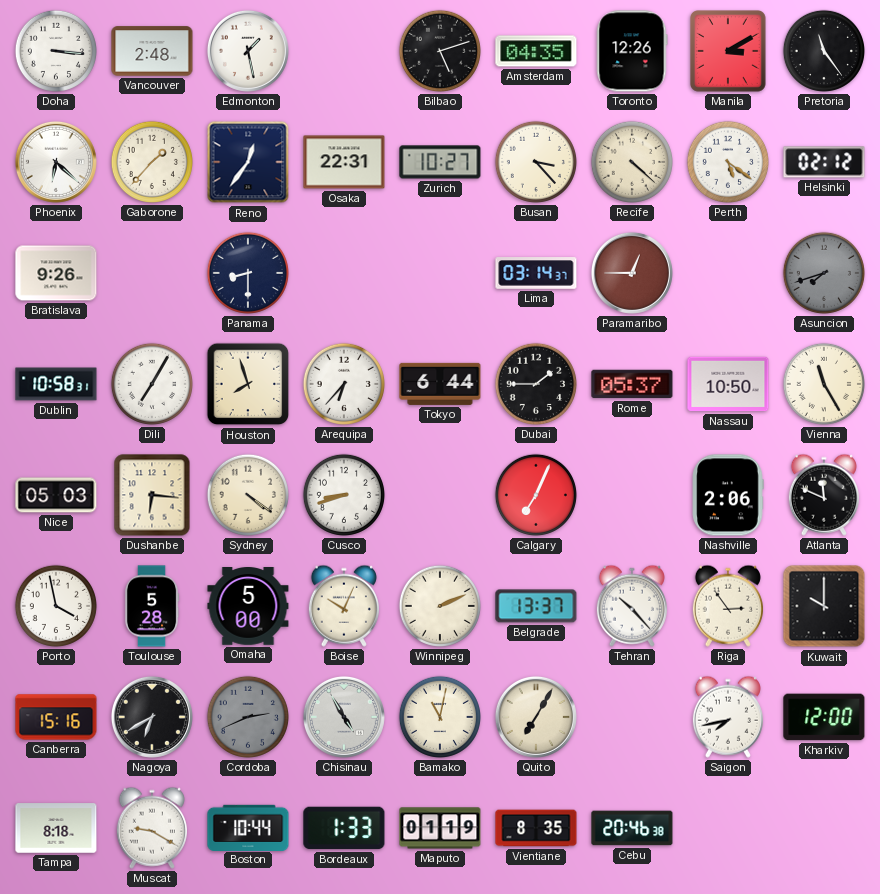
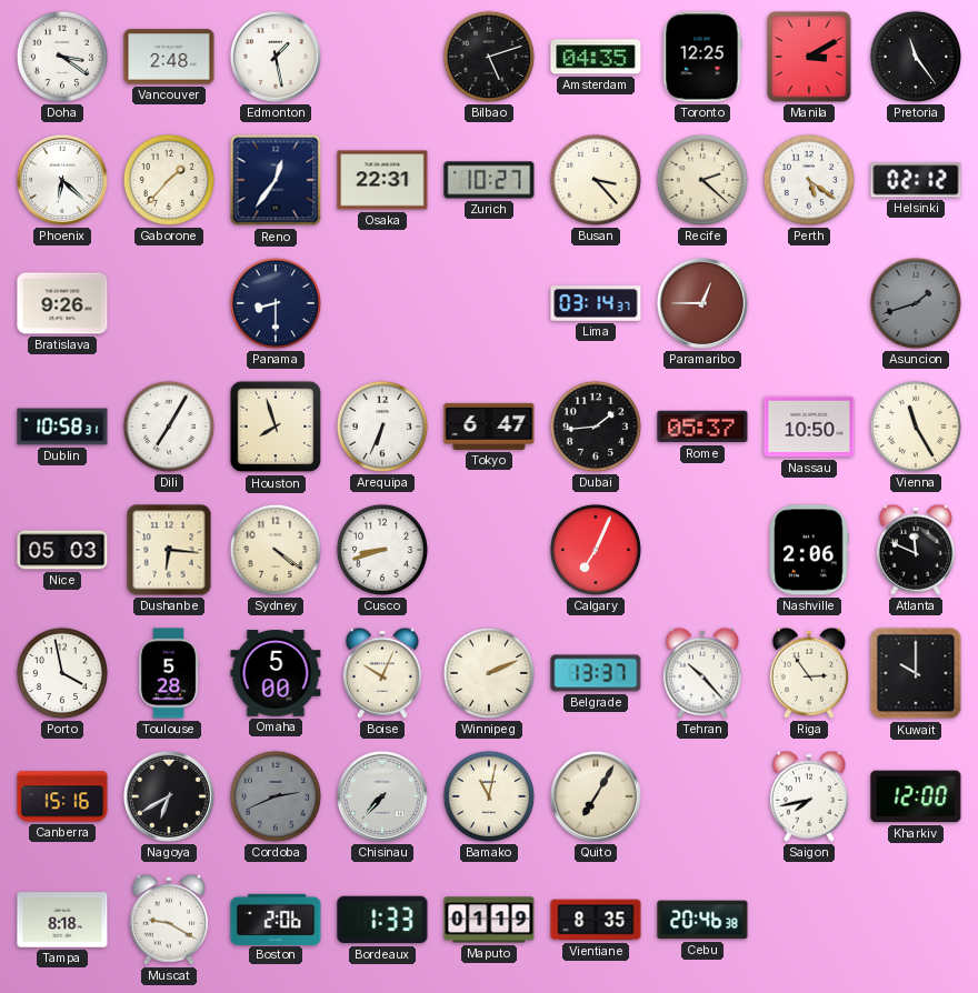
Doha: 3:16 -> 3:21
Toronto: 12:26 -> 12:25
Recife: 4:22 -> 2:22
Asuncion: 7:42 -> 1:42
Arequipa: 6:37 -> 6:34
Tokyo: 6:44 -> 6:47
Dubai: 1:45 -> 1:44
Chisinau: 4:55 -> 7:37
Boston: 10:44 -> 2:06
